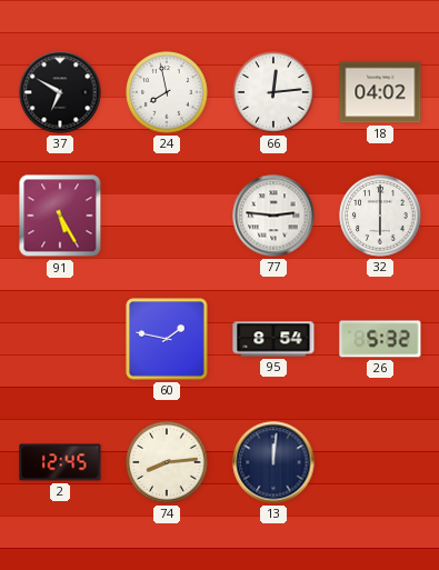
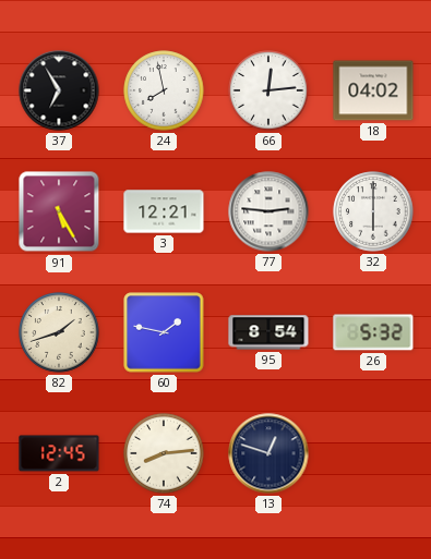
37: 6:50 -> 6:55
3: none -> 12:21
82: none -> 1:42
13: 12:01 -> 12:48
